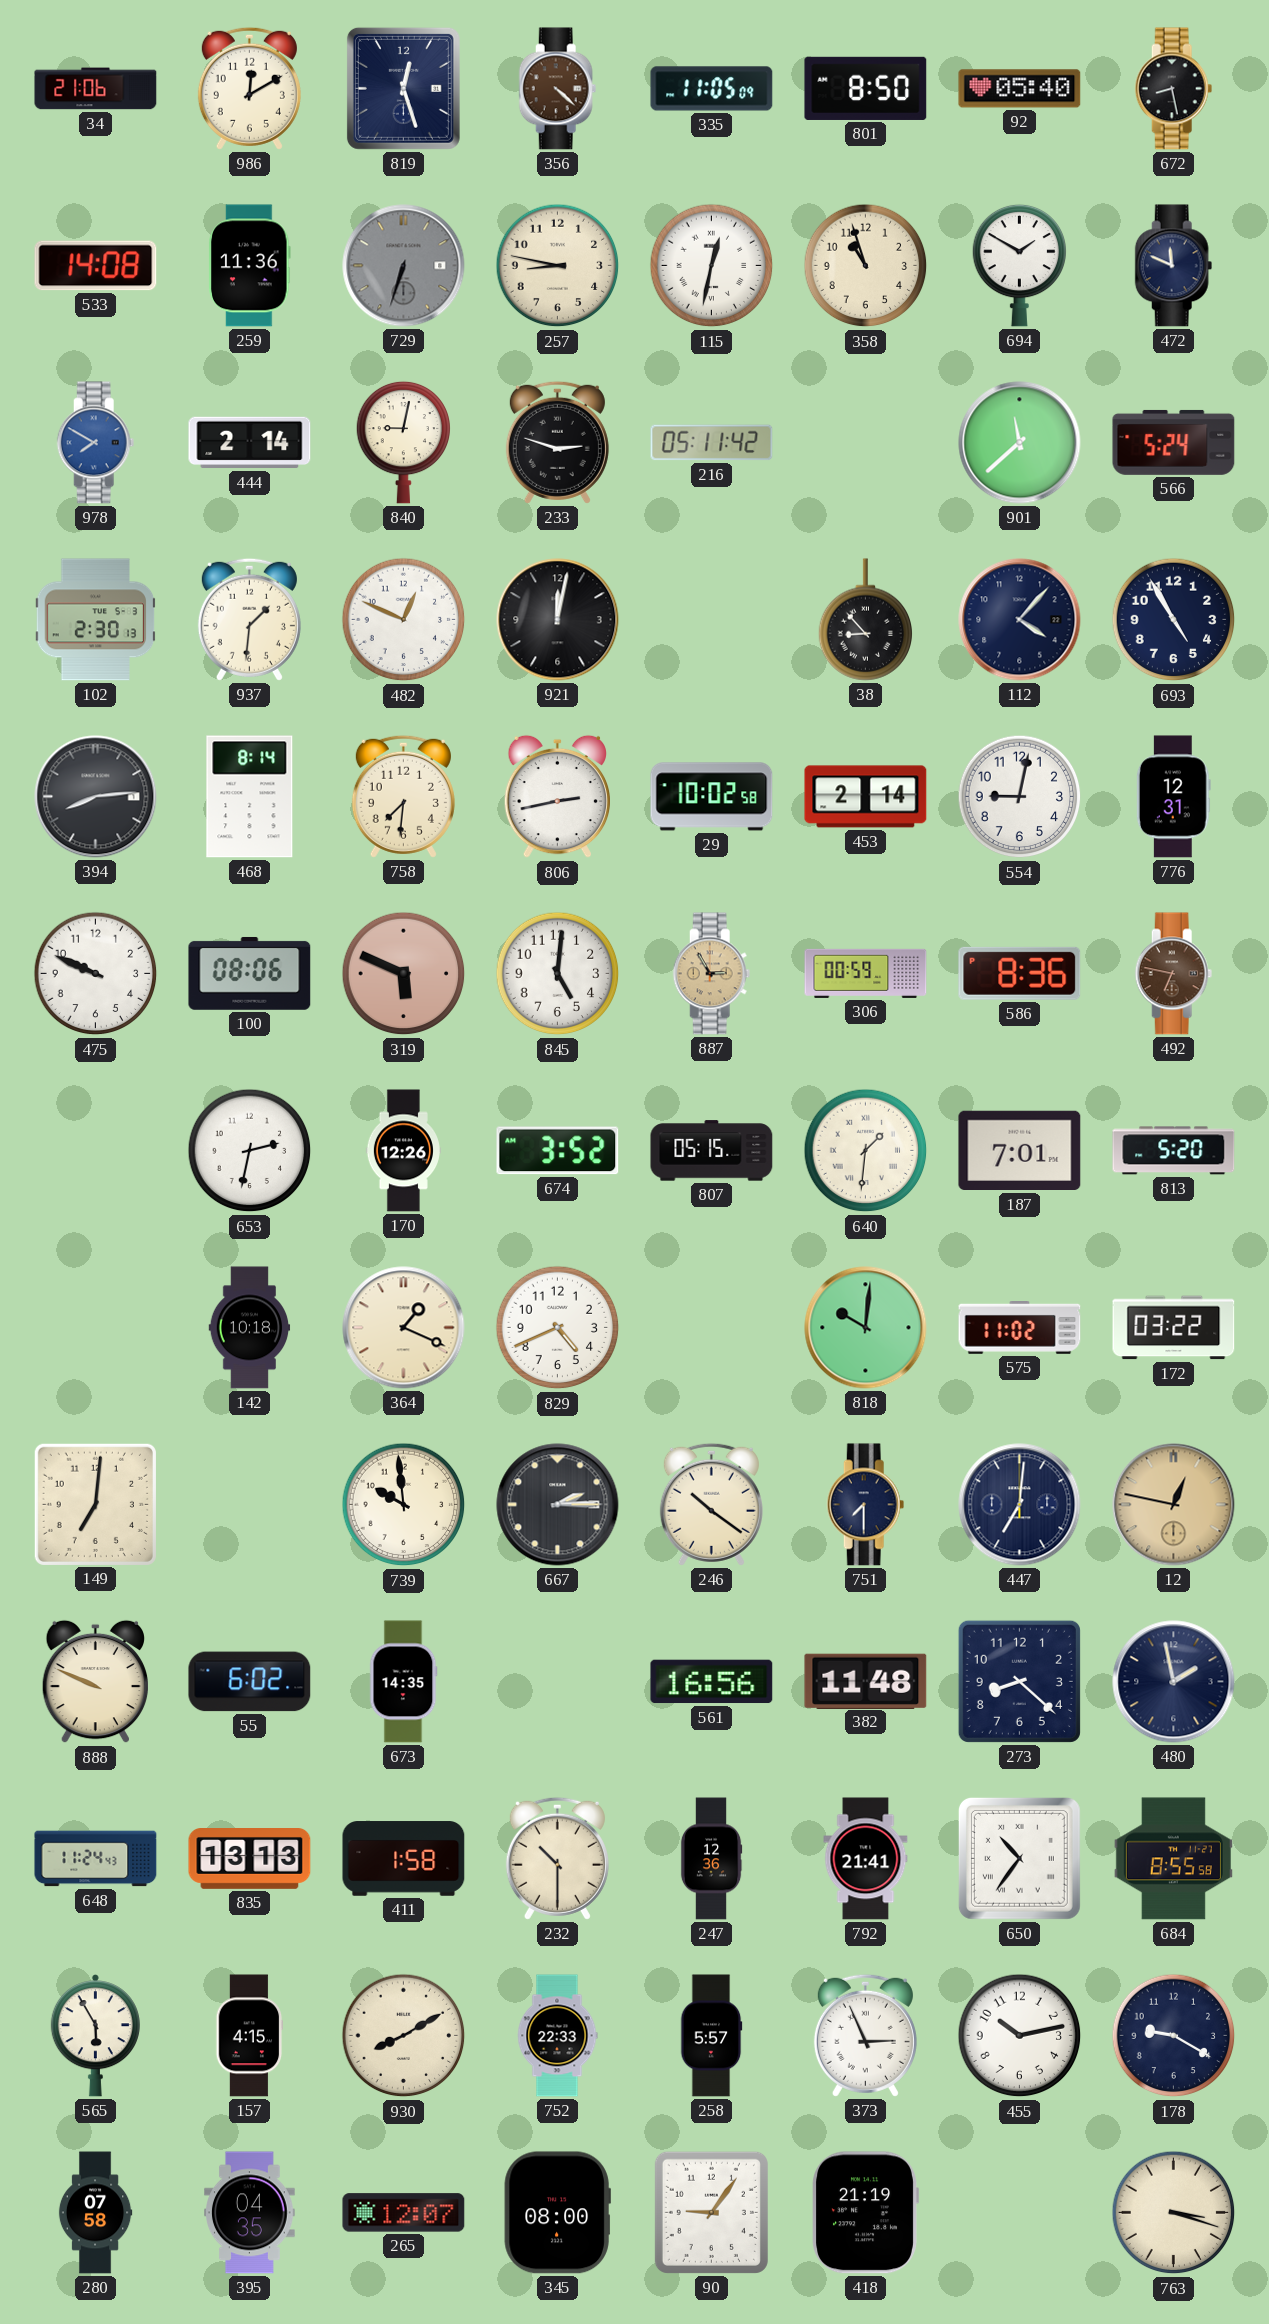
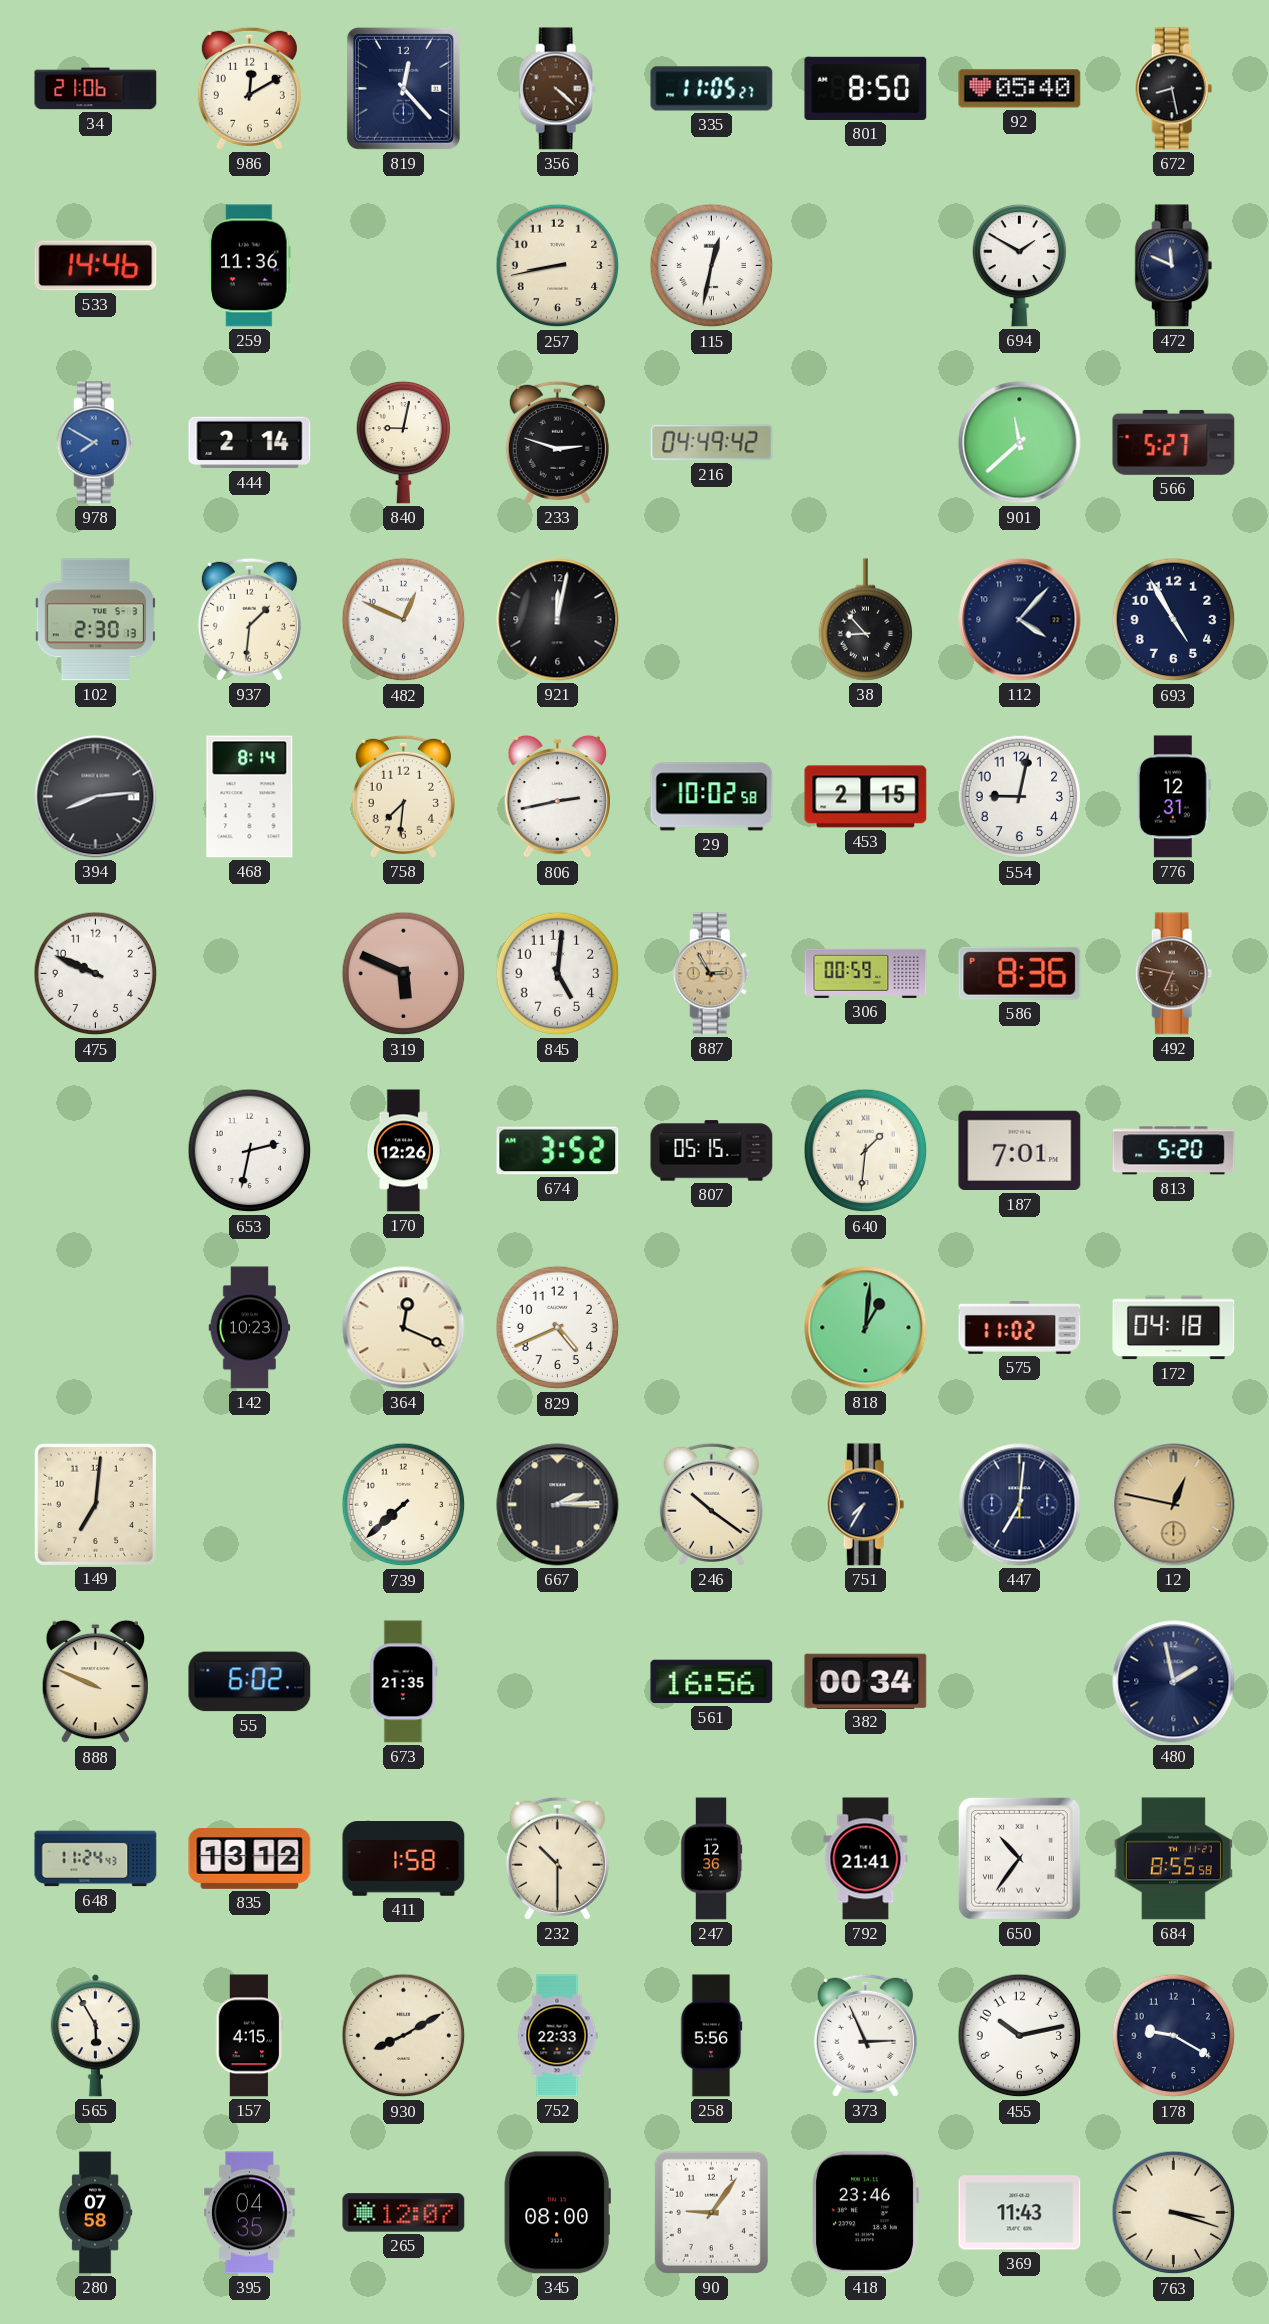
819: 12:27 -> 12:23
335: 11:05:09 -> 11:05:27
533: 14:08 -> 14:46
729: 6:33 -> none
257: 8:47 -> 8:43
358: 10:57 -> none
216: 05:11 -> 04:49
566: 5:24 -> 5:27
453: 2:14 -> 2:15
100: 08:06 -> none
142: 10:18 -> 10:23
364: 1:19 -> 12:19
818: 10:01 -> 1:01
172: 03:22 -> 04:18
739: 9:59 -> 7:38
751: 7:30 -> 7:35
673: 14:35 -> 21:35
382: 11:48 -> 00:34
273: 8:22 -> none
835: 13:13 -> 13:12
258: 5:57 -> 5:56
418: 21:19 -> 23:46
369: none -> 11:43
